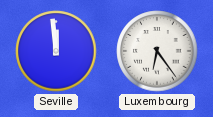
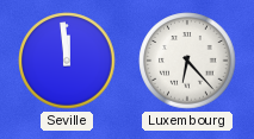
Luxembourg: 6:24 -> 6:23
